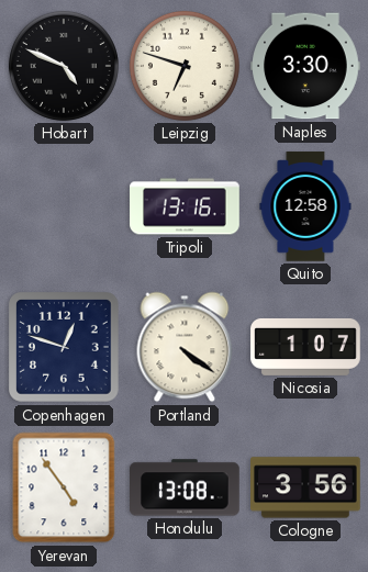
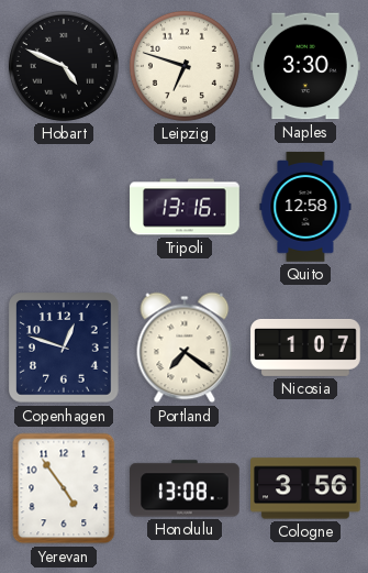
Portland: 4:21 -> 7:21
